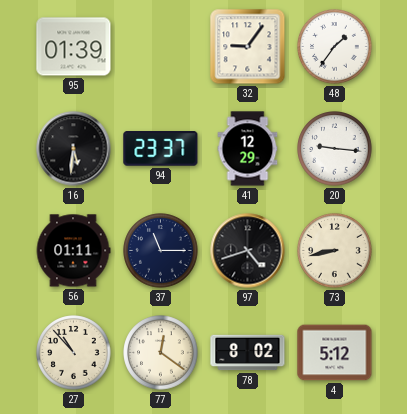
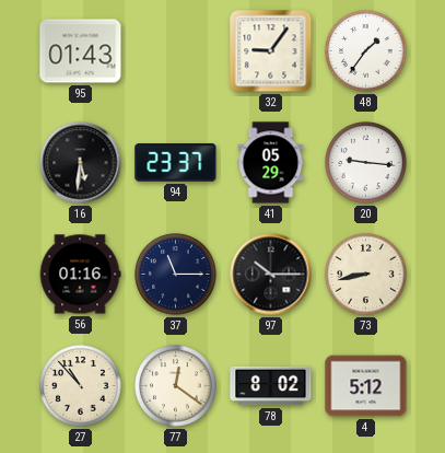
95: 01:39 -> 01:43
41: 12:29 -> 05:29
56: 01:11 -> 01:16
97: 4:42 -> 10:15
